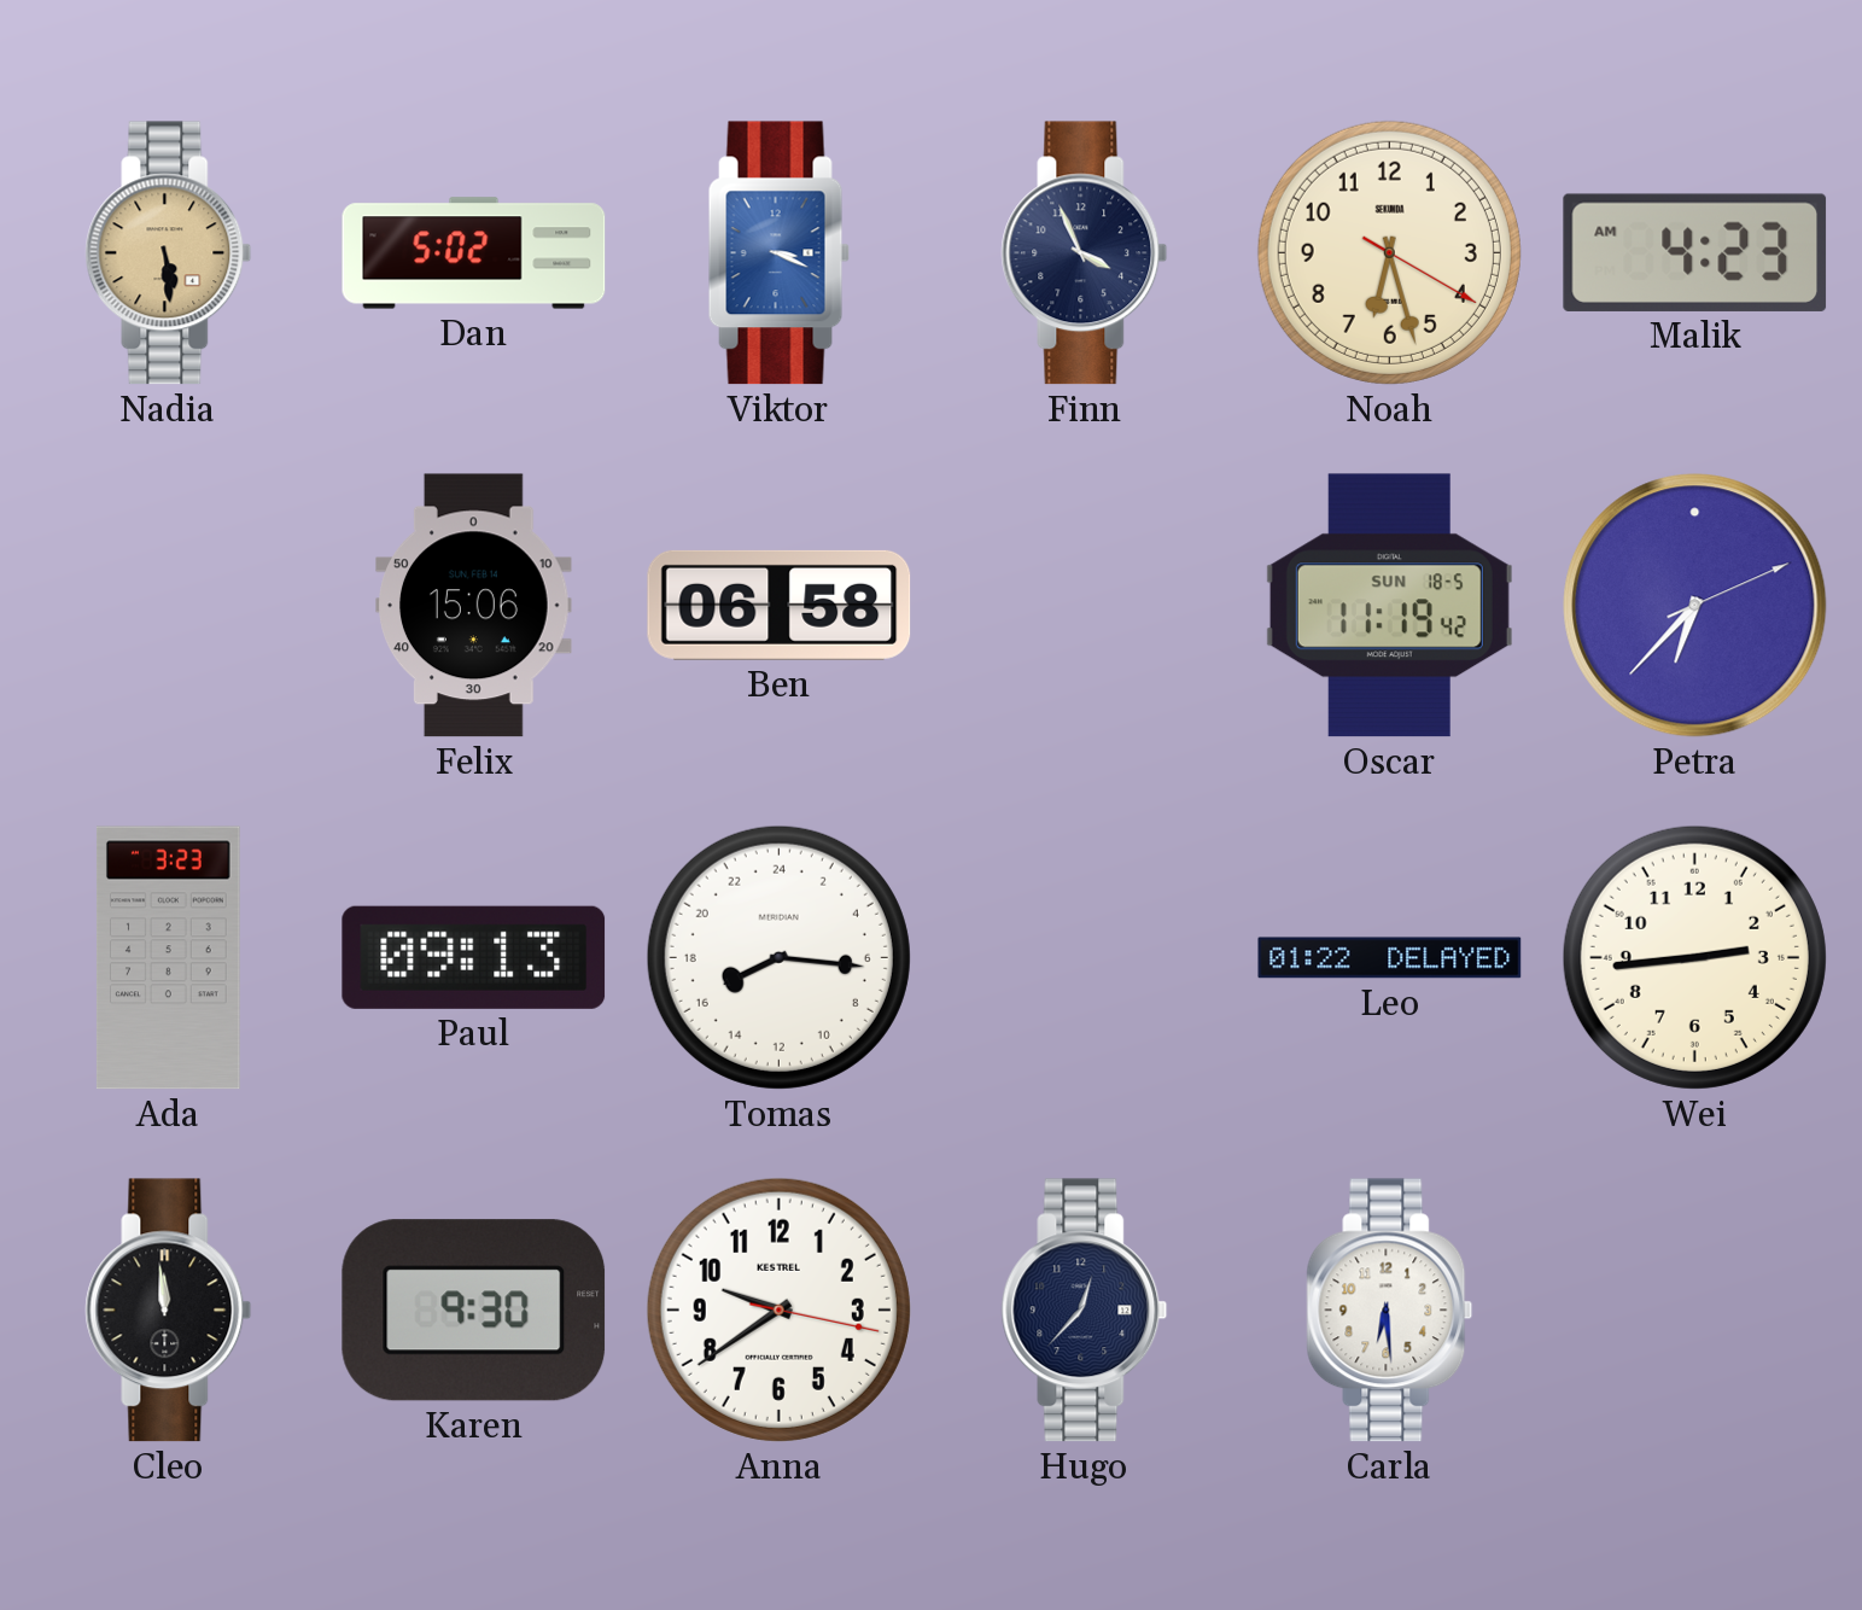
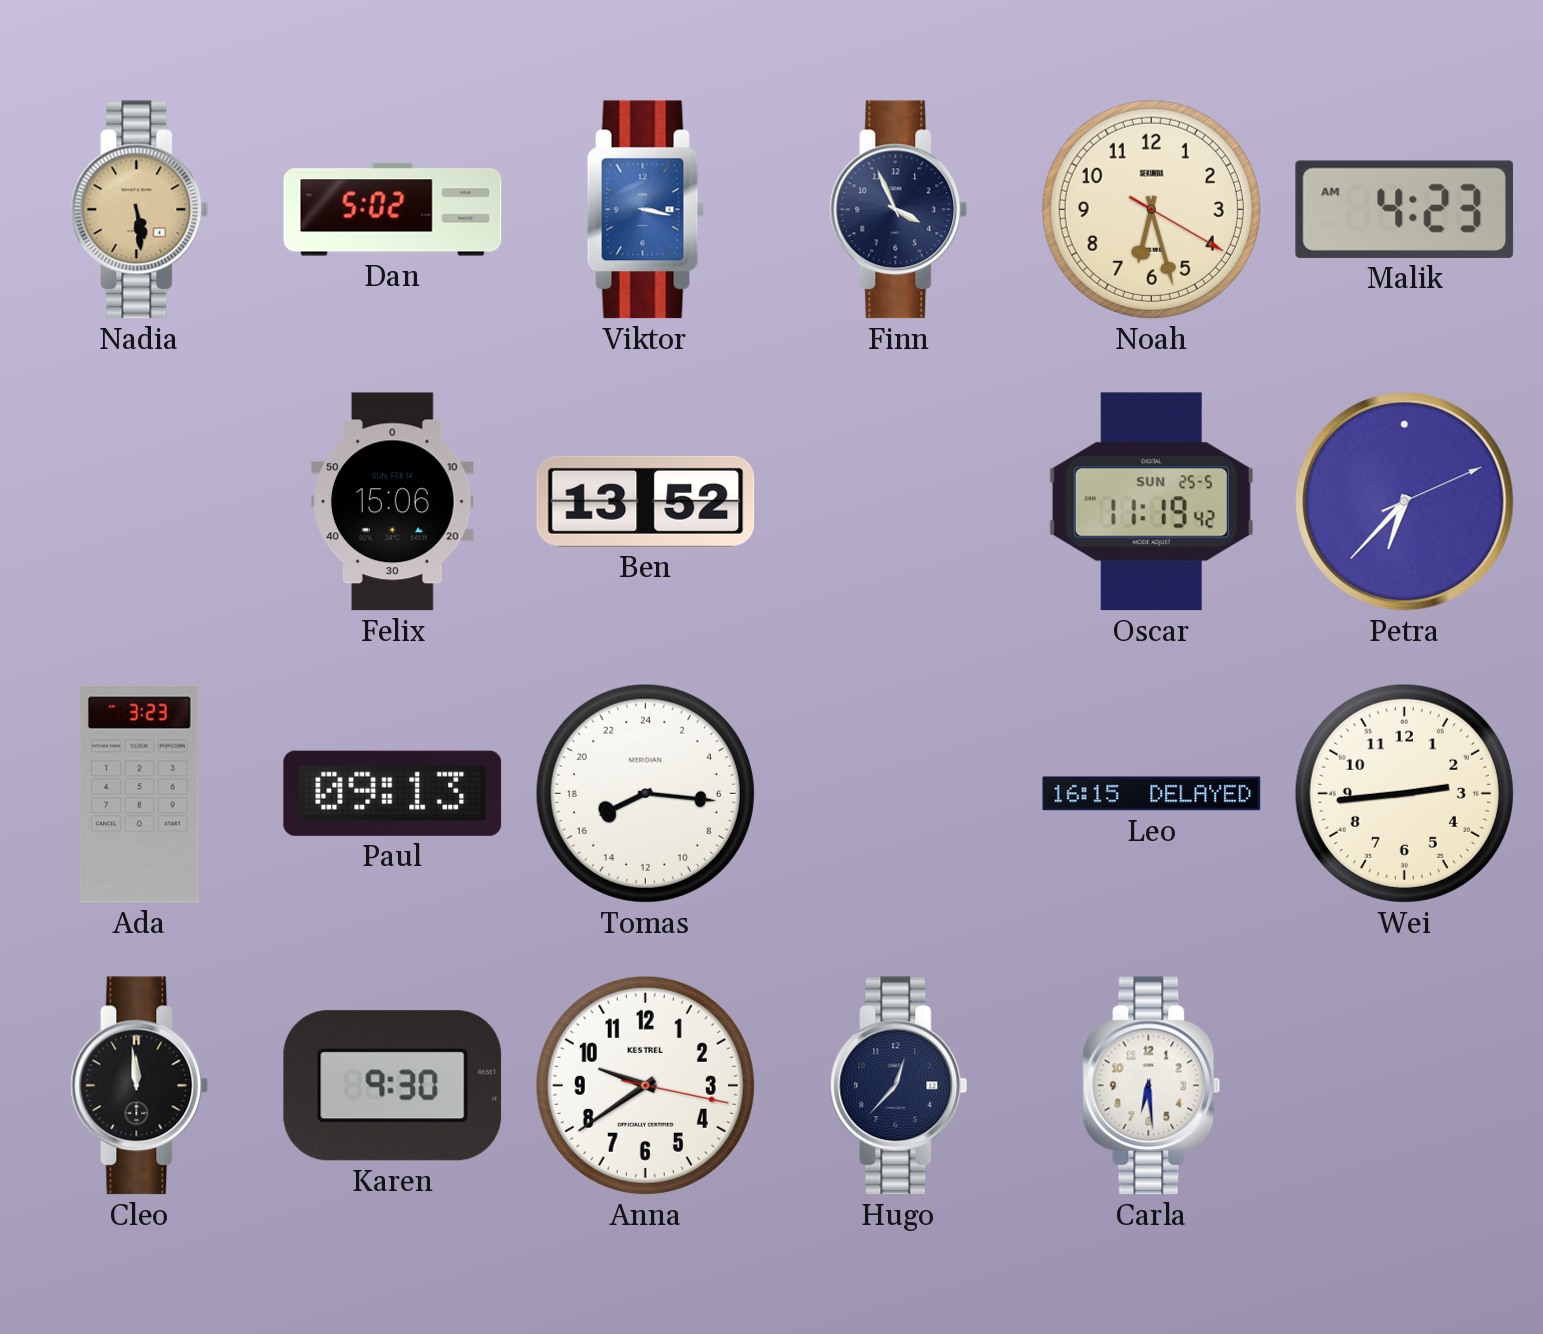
Viktor: 3:19 -> 3:17
Ben: 06:58 -> 13:52
Oscar date: SUN 18-5 -> SUN 25-5
Leo: 01:22 -> 16:15
